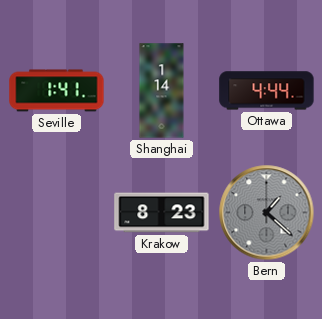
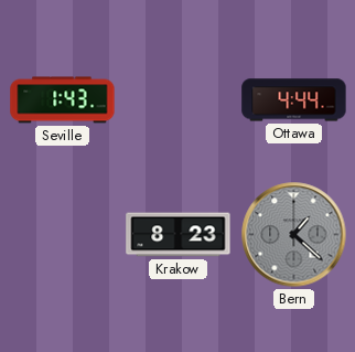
Seville: 1:41 -> 1:43
Shanghai: 1:14 -> none
